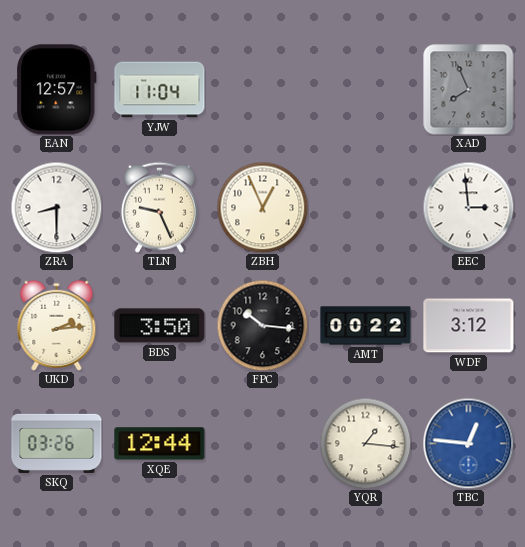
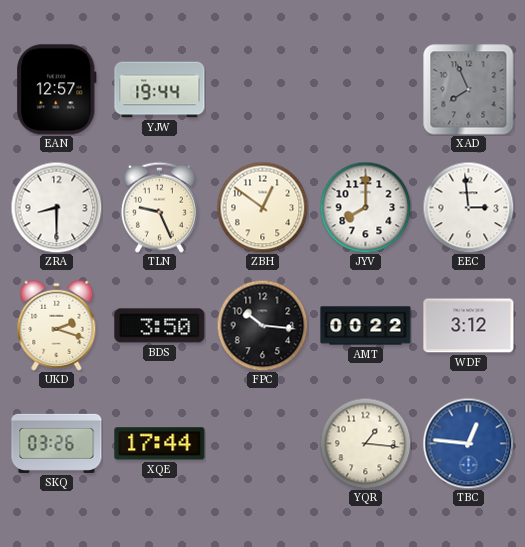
YJW: 11:04 -> 19:44
ZBH: 12:56 -> 12:51
JYV: none -> 8:00
UKD: 2:14 -> 2:18
XQE: 12:44 -> 17:44
